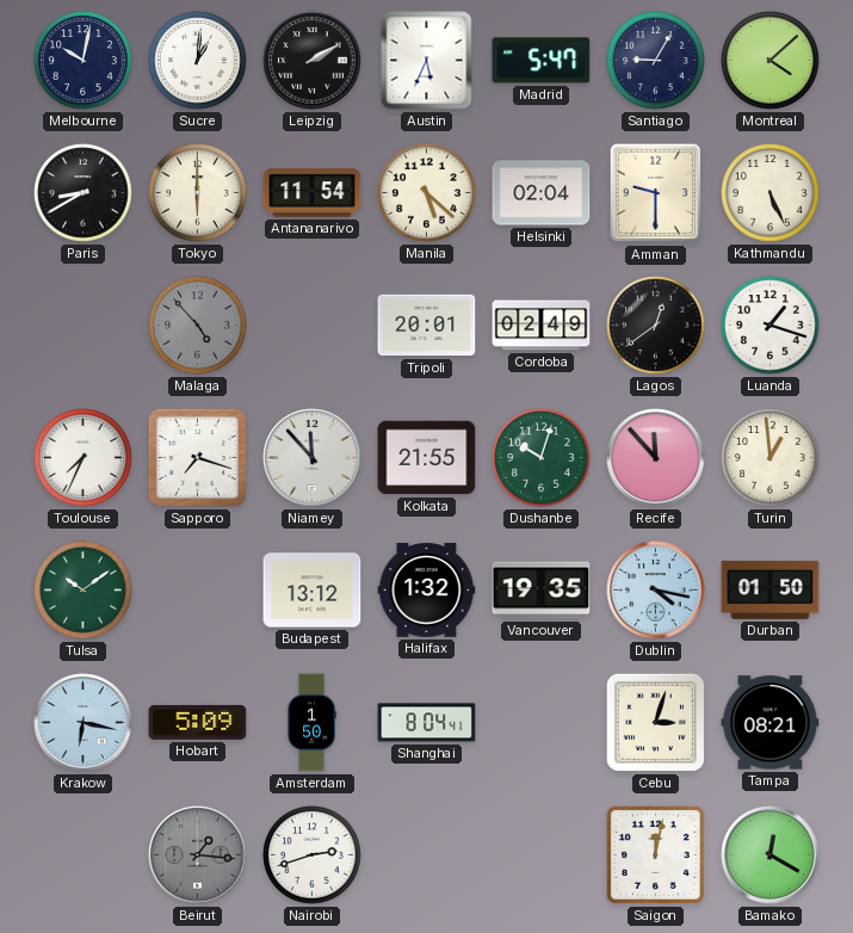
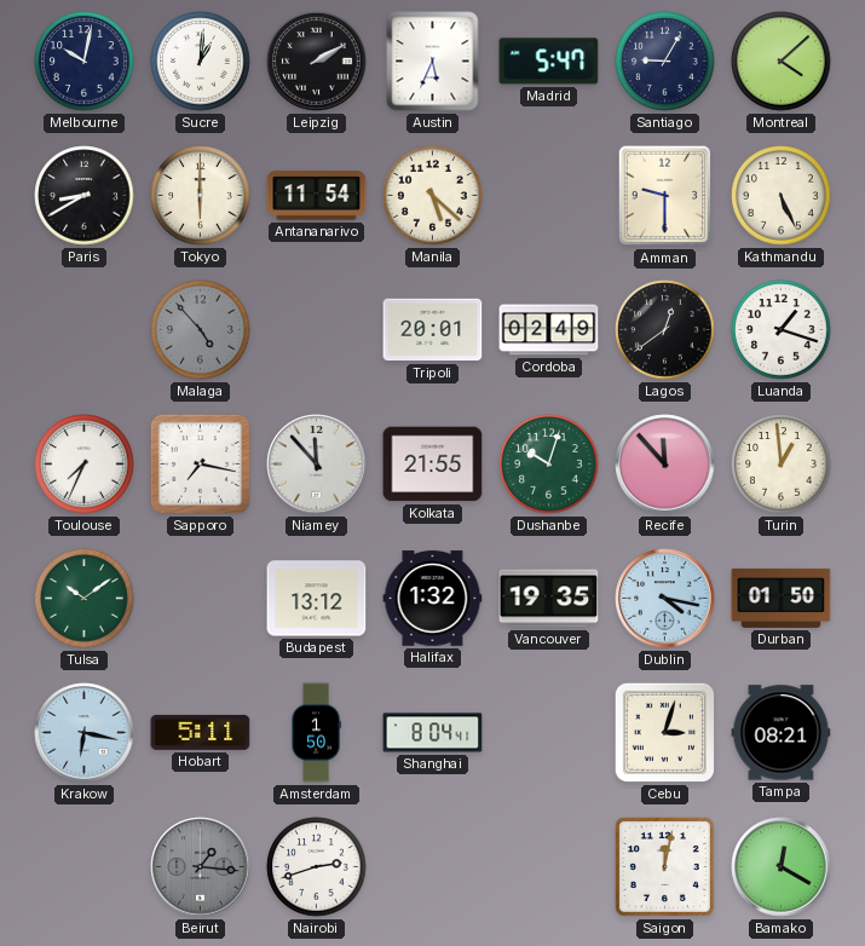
Helsinki: 02:04 -> none
Sapporo: 7:18 -> 7:17
Hobart: 5:09 -> 5:11
